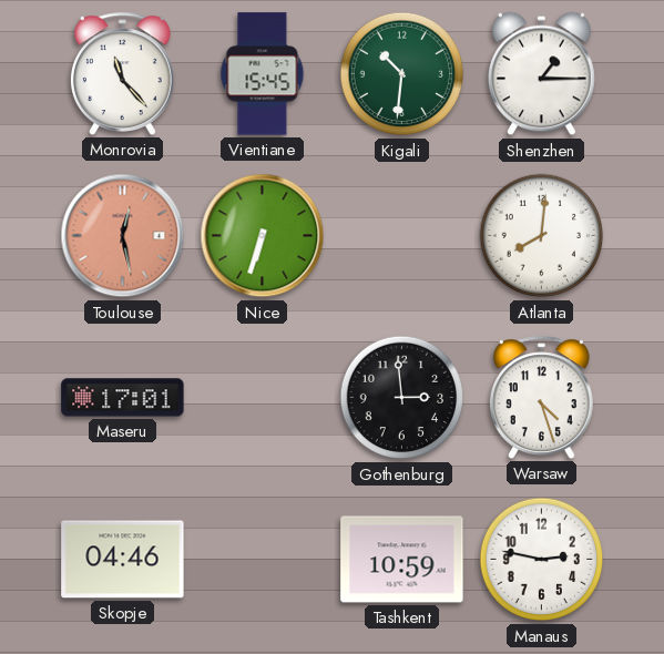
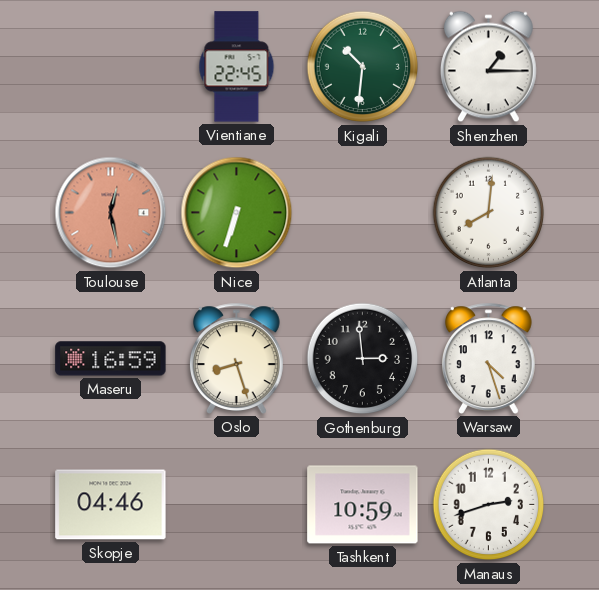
Monrovia: 11:23 -> none
Vientiane: 15:45 -> 22:45
Maseru: 17:01 -> 16:59
Oslo: none -> 8:27
Manaus: 2:47 -> 2:42
